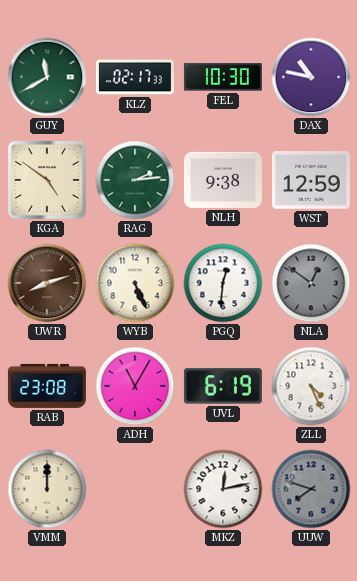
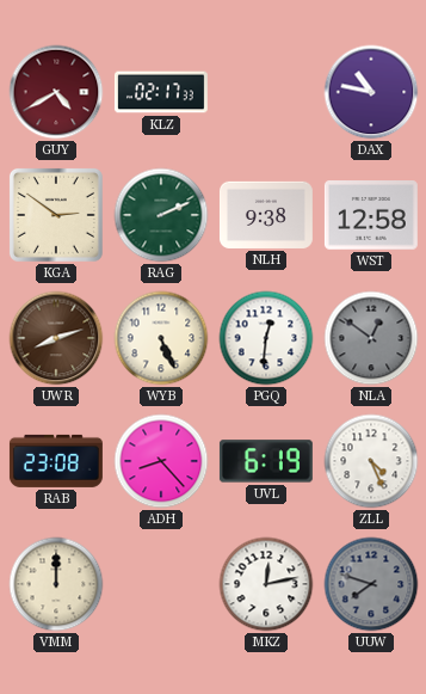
GUY: 11:40 -> 4:40
GUY dial: green -> burgundy
FEL: 10:30 -> none
KGA: 4:51 -> 2:51
RAG: 2:14 -> 2:11
WST: 12:59 -> 12:58
ADH: 11:05 -> 8:23
